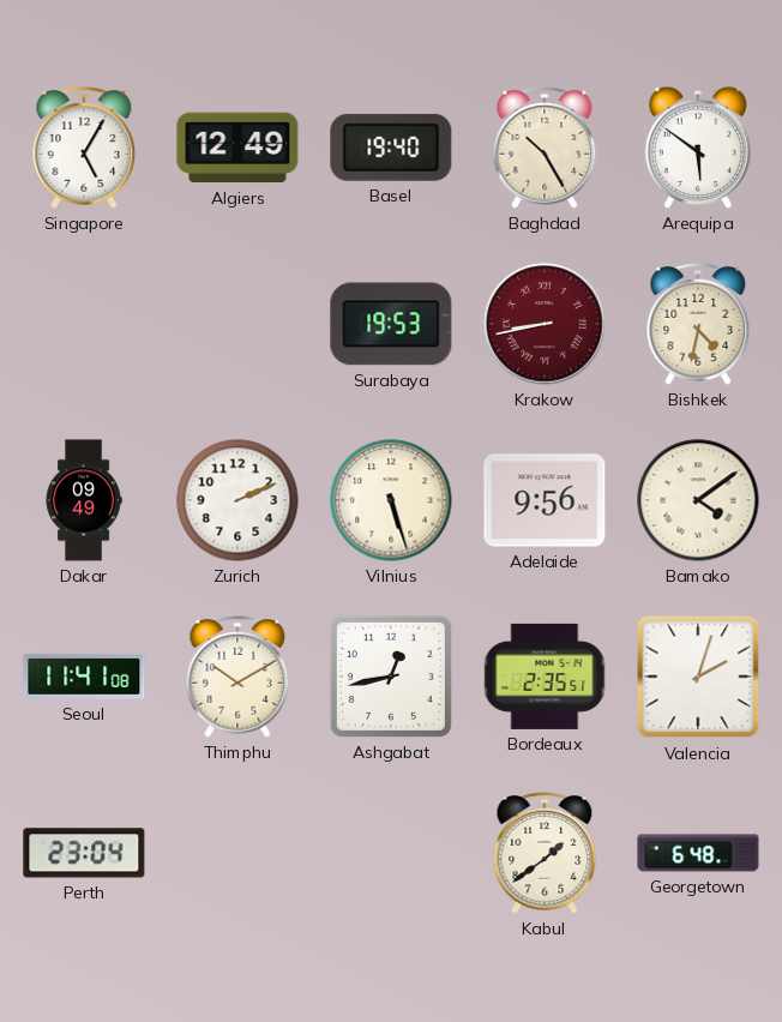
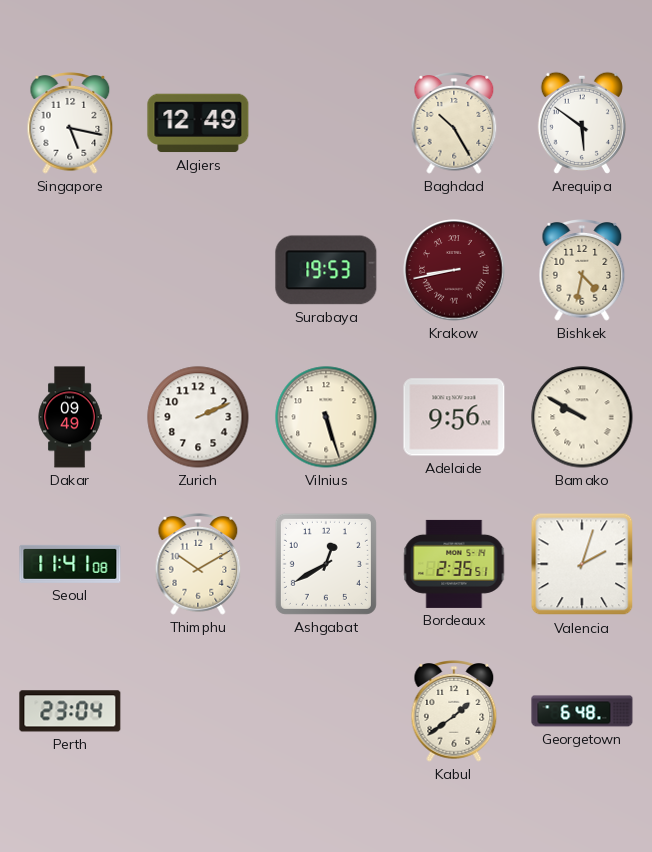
Singapore: 5:05 -> 5:17
Basel: 19:40 -> none
Bamako: 4:09 -> 9:50
Ashgabat: 12:43 -> 12:40
